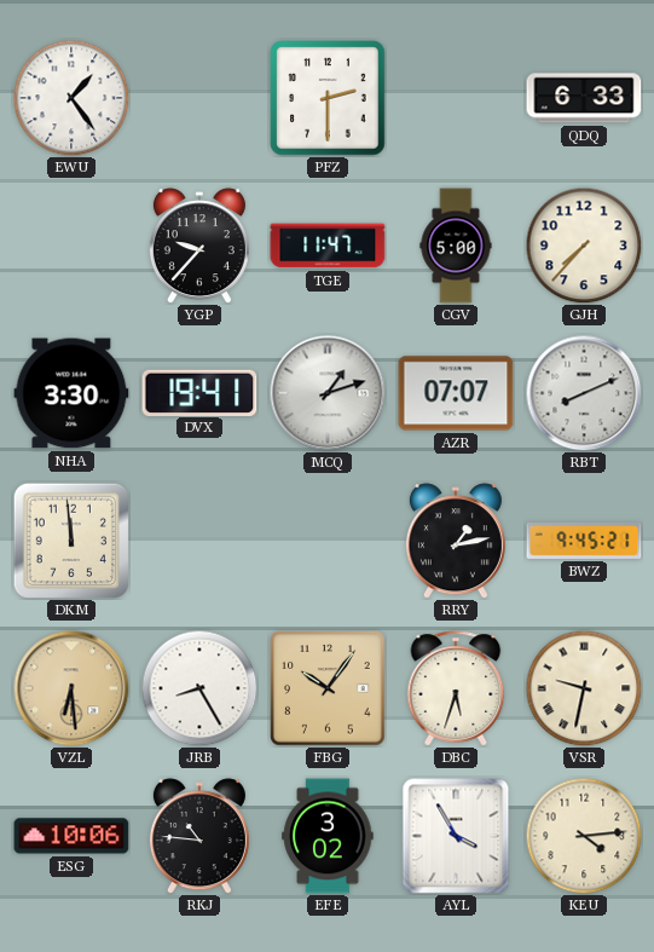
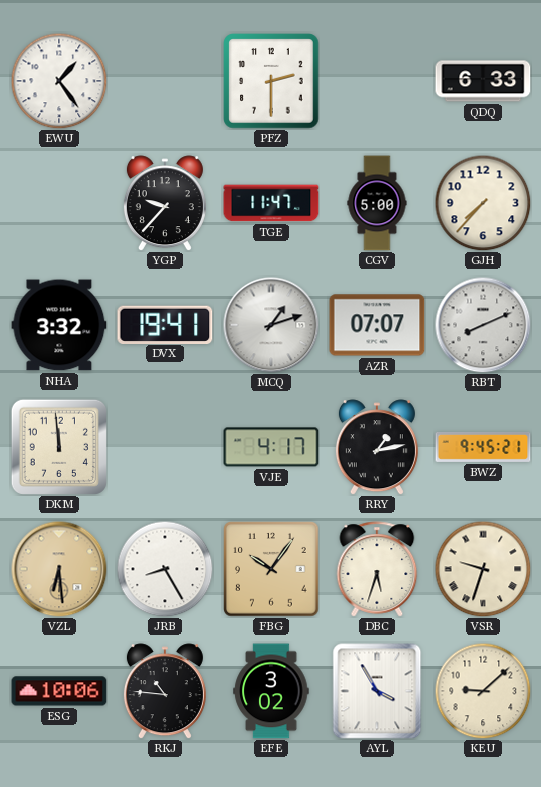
NHA: 3:30 -> 3:32
VJE: none -> 4:17
VSR: 9:32 -> 9:33
KEU: 4:14 -> 9:08
